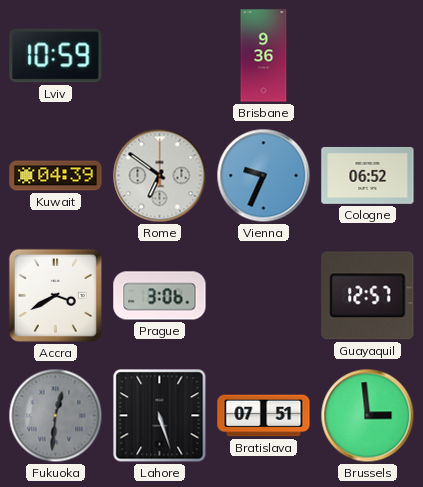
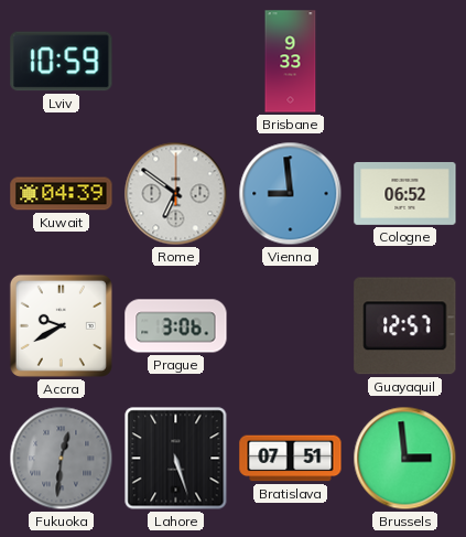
Brisbane: 9:36 -> 9:33
Vienna: 9:34 -> 8:59
Accra: 3:40 -> 9:40
